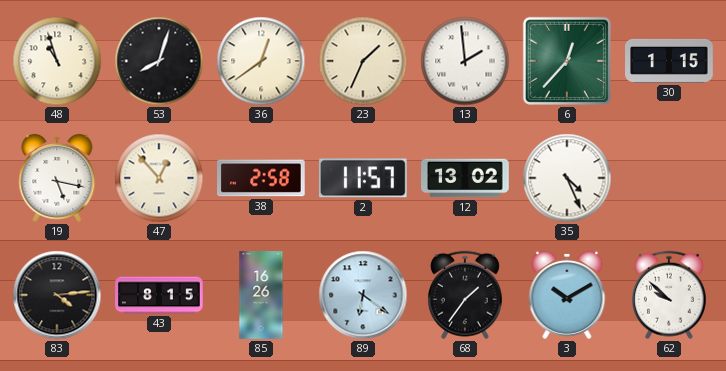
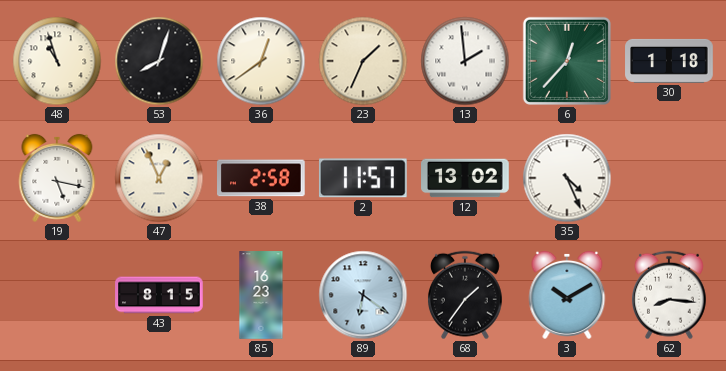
30: 1:15 -> 1:18
47: 12:53 -> 12:56
83: 4:14 -> none
85: 16:26 -> 16:23
62: 9:52 -> 8:16
